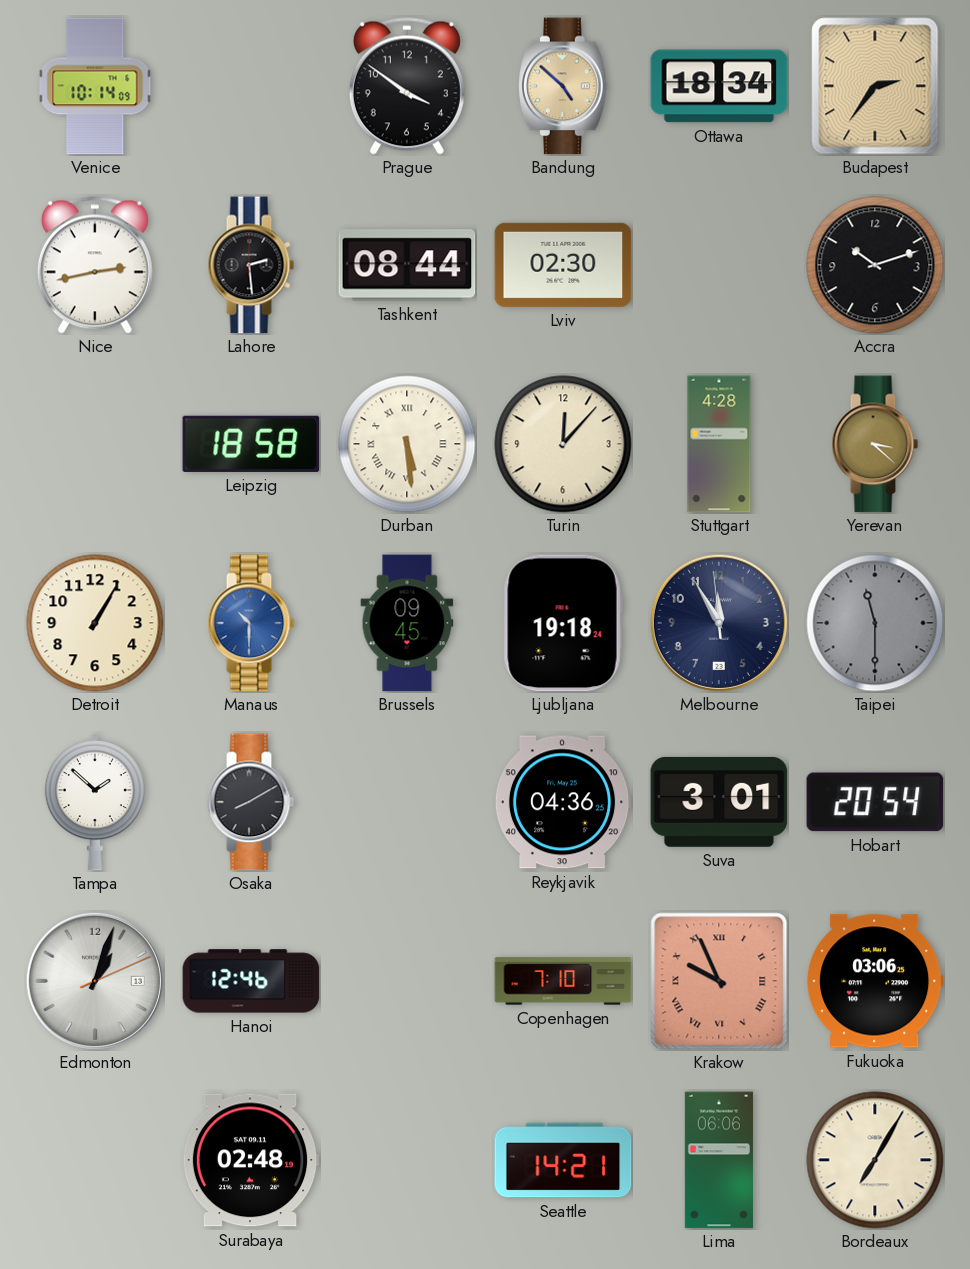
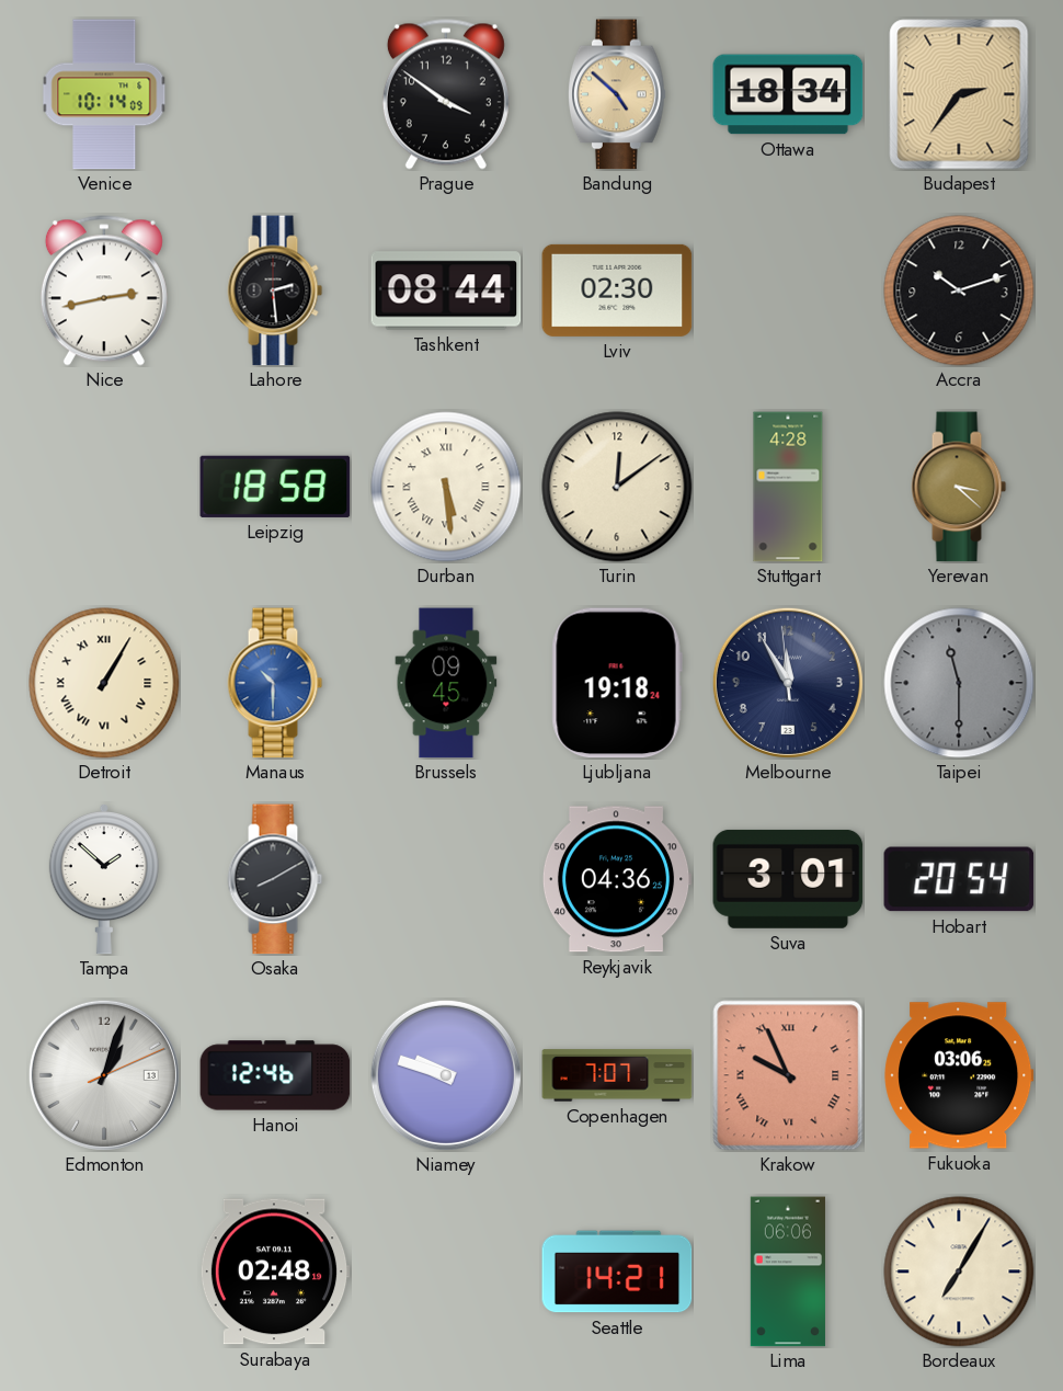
Turin: 12:07 -> 12:09
Detroit numerals: Arabic -> Roman
Niamey: none -> 9:48
Copenhagen: 7:10 -> 7:07
